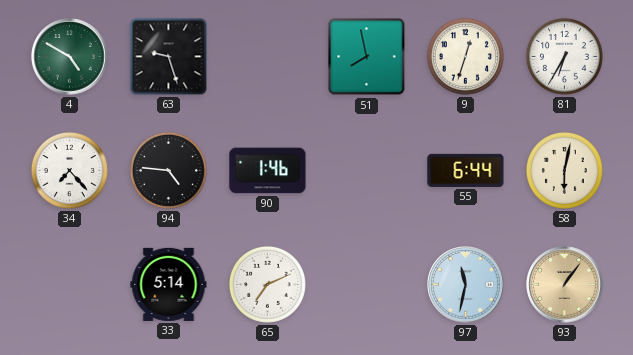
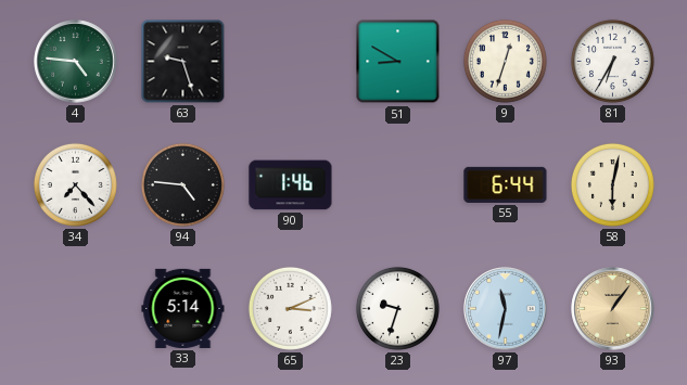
4: 4:50 -> 4:46
51: 7:58 -> 8:50
65: 7:11 -> 3:11
23: none -> 9:33
